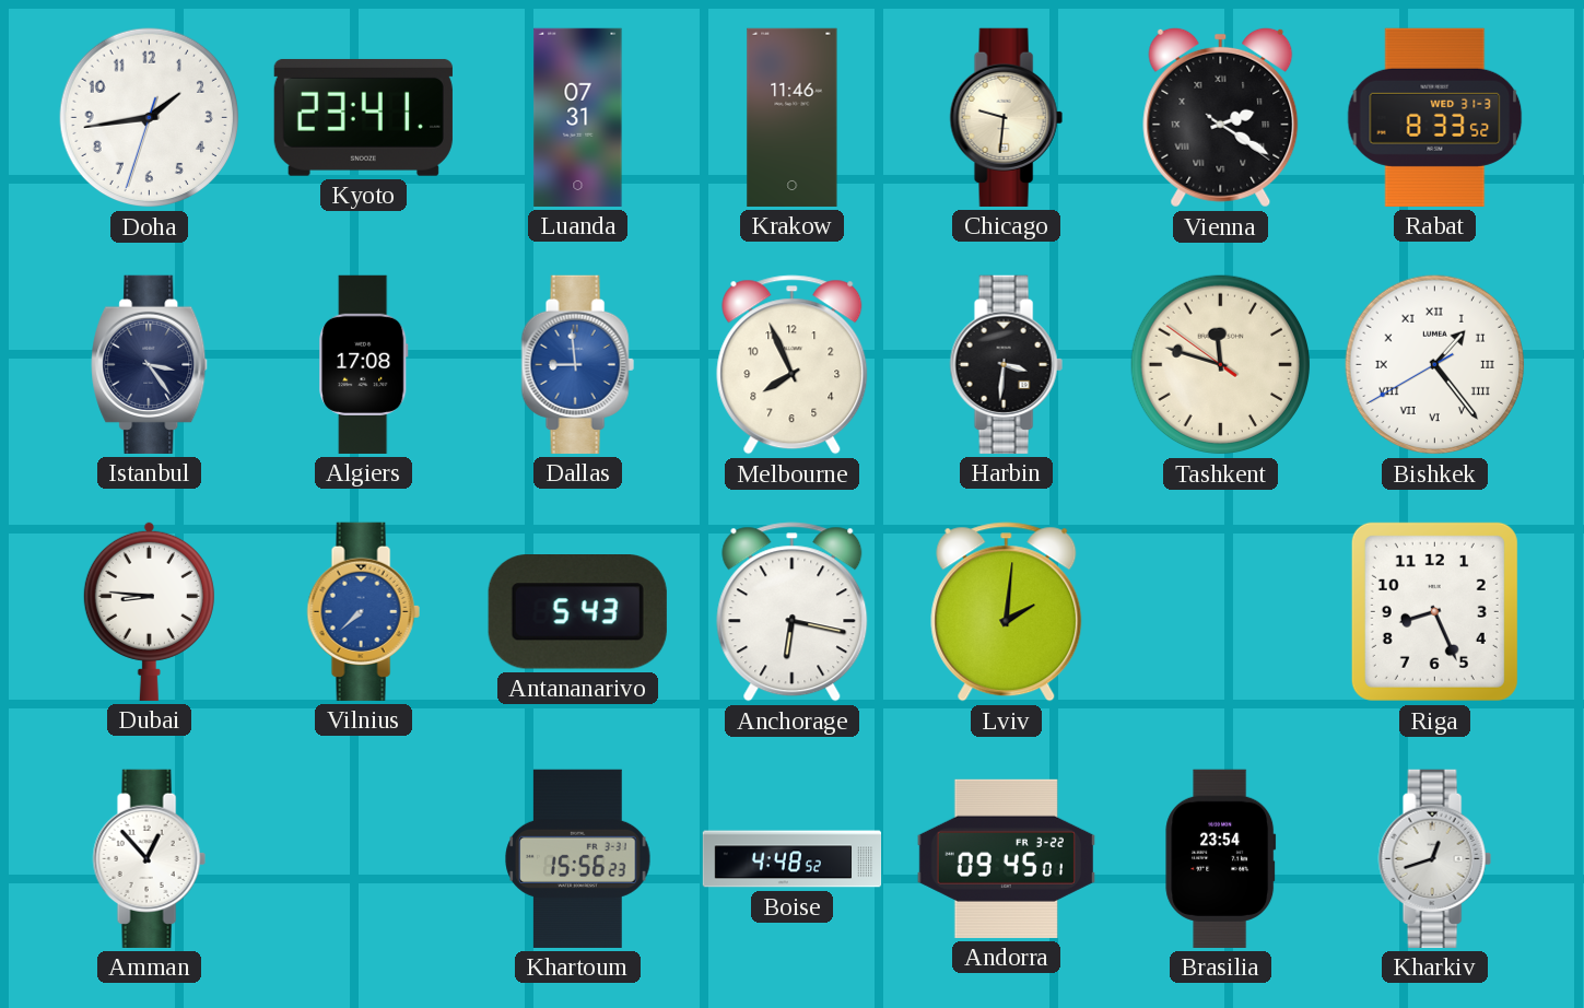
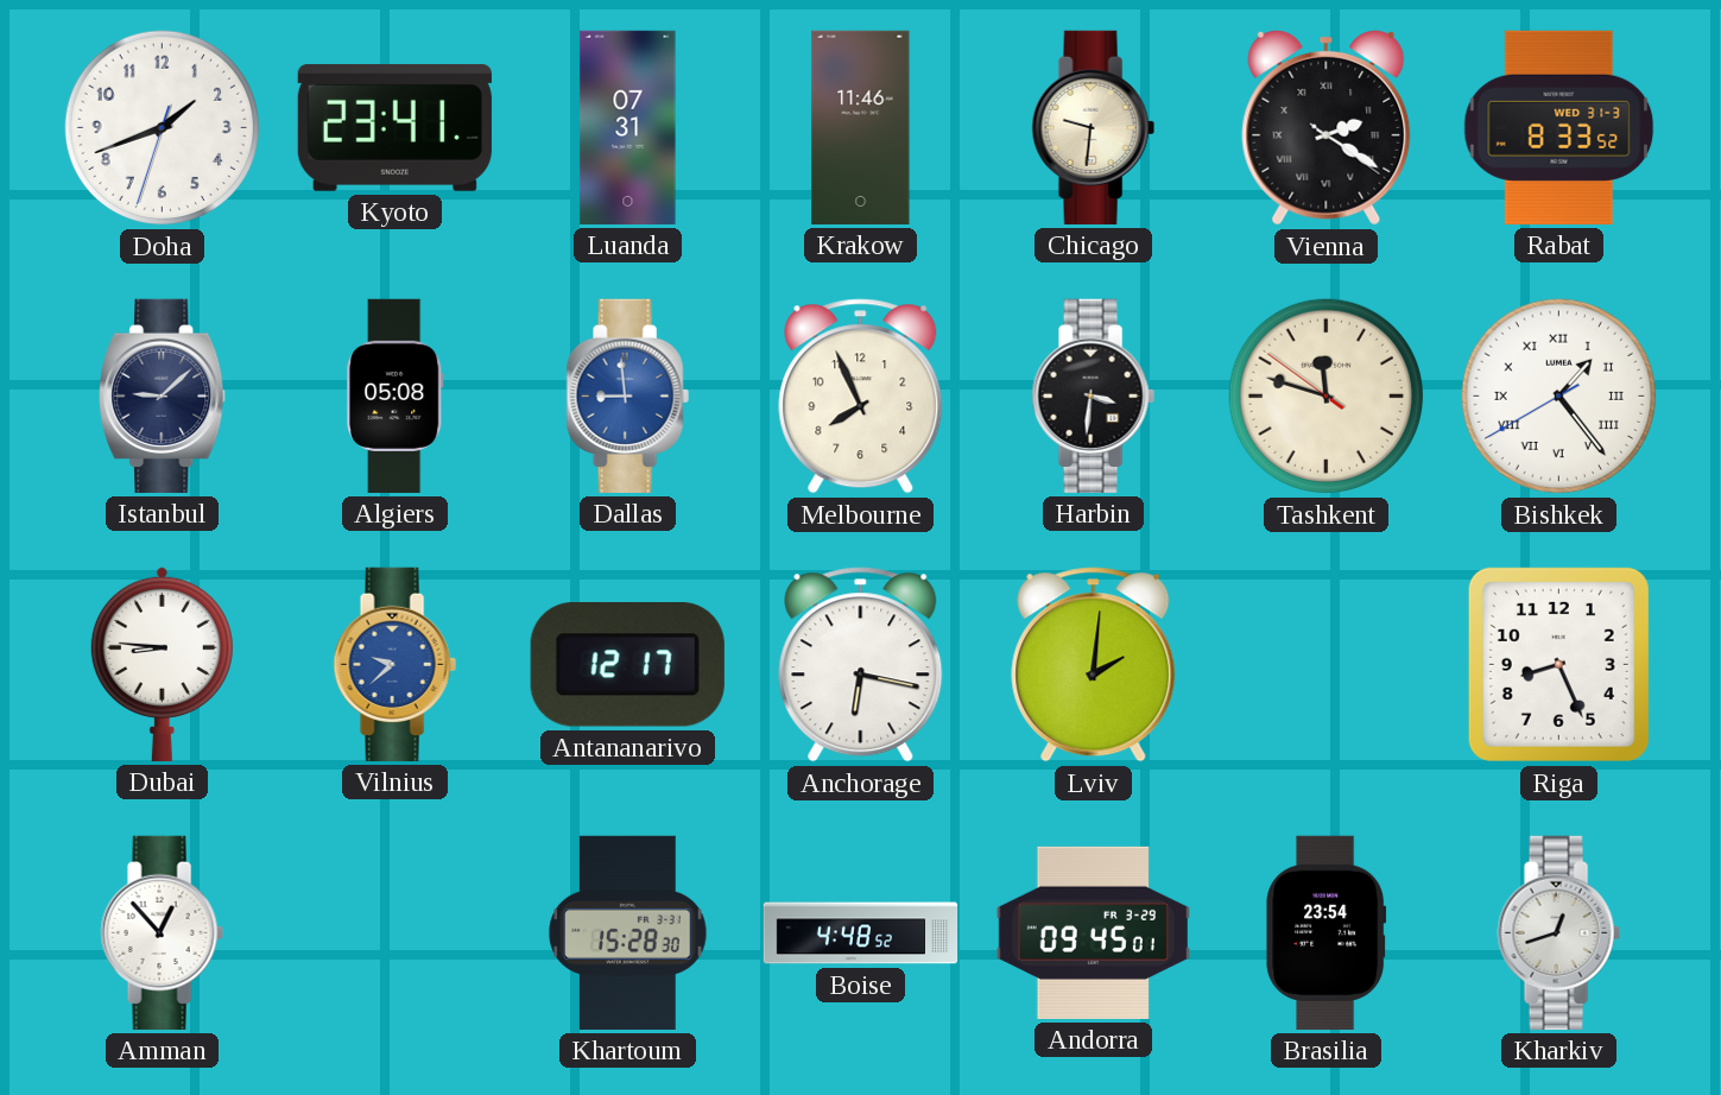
Doha: 1:43 -> 1:41
Istanbul: 3:24 -> 9:08
Algiers: 17:08 -> 05:08
Vilnius: 7:38 -> 9:38
Antananarivo: 5:43 -> 12:17
Khartoum: 15:56 -> 15:28
Andorra date: FR 3-22 -> FR 3-29
